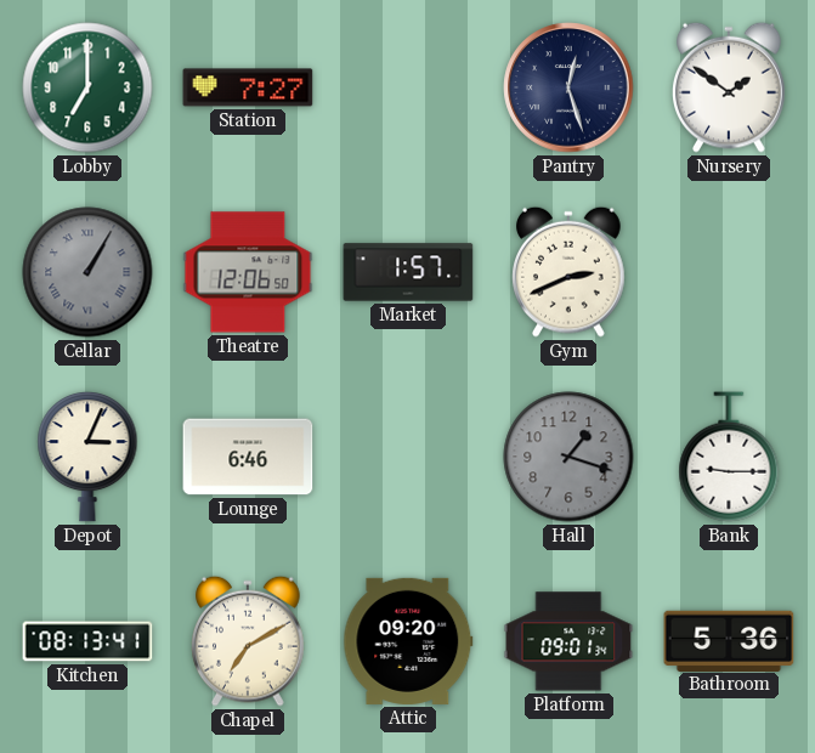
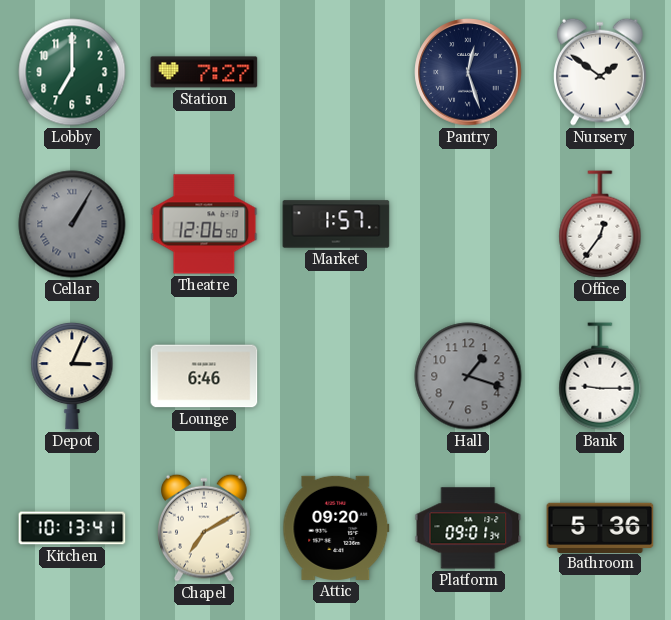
Gym: 2:41 -> none
Office: none -> 12:36
Kitchen: 08:13 -> 10:13
